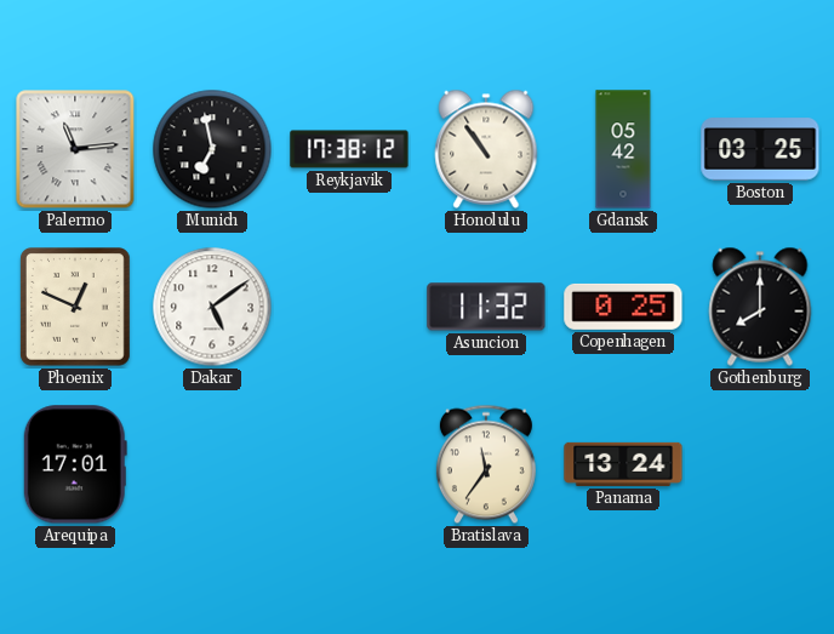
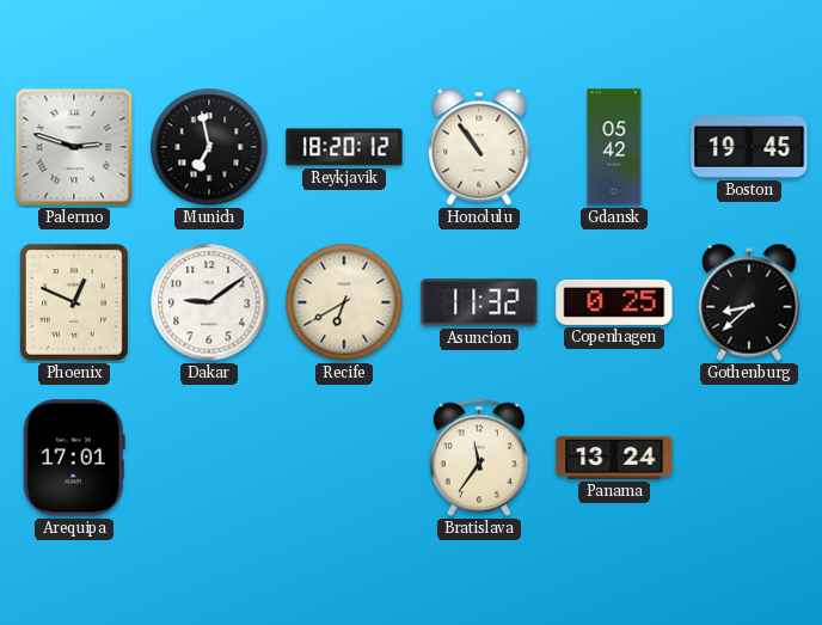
Palermo: 11:14 -> 2:48
Reykjavik: 17:38 -> 18:20
Boston: 03:25 -> 19:45
Dakar: 5:09 -> 9:09
Recife: none -> 6:40
Gothenburg: 8:00 -> 8:38
